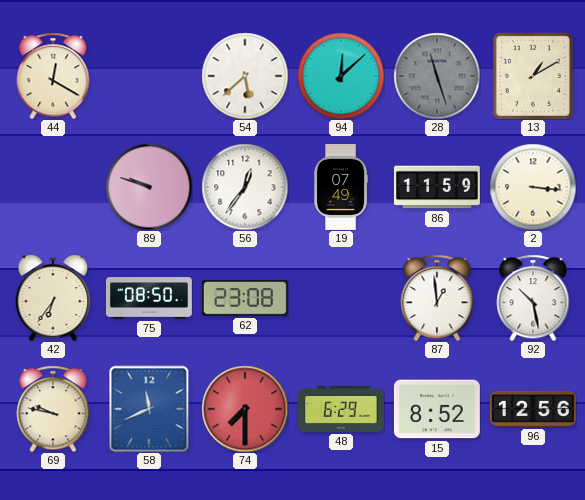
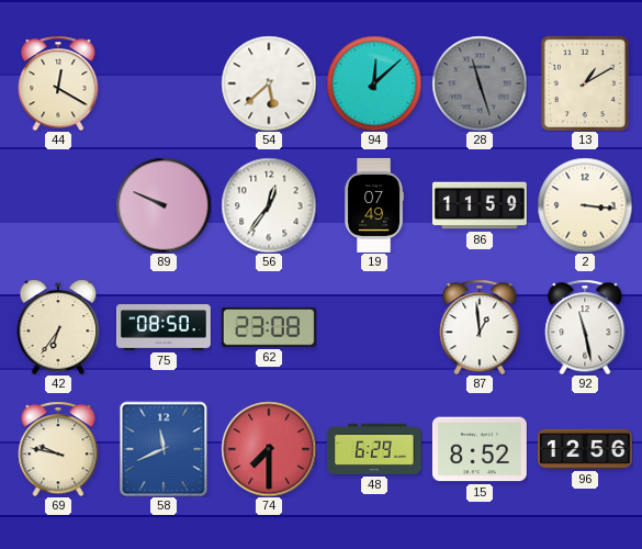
89: 9:48 -> 9:49
92: 10:28 -> 11:28
